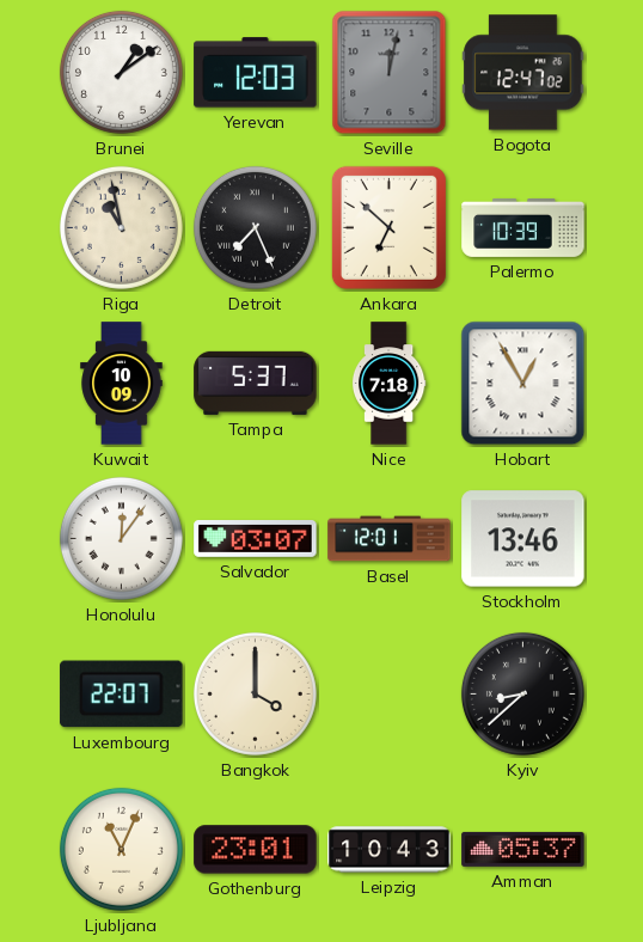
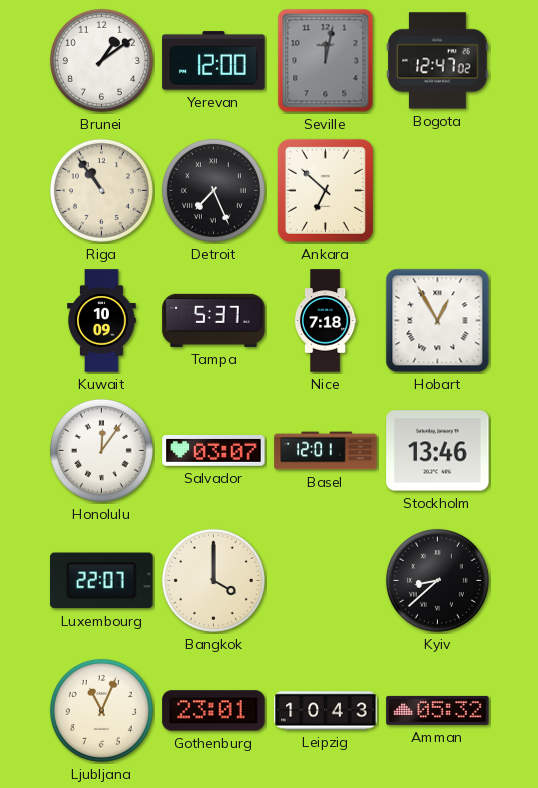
Yerevan: 12:03 -> 12:00
Riga: 10:58 -> 10:54
Palermo: 10:39 -> none
Amman: 05:37 -> 05:32
